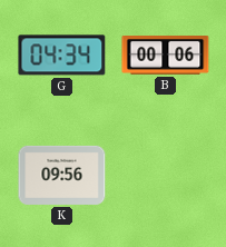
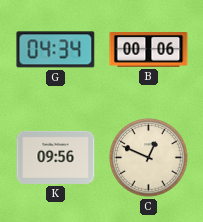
C: none -> 12:49
